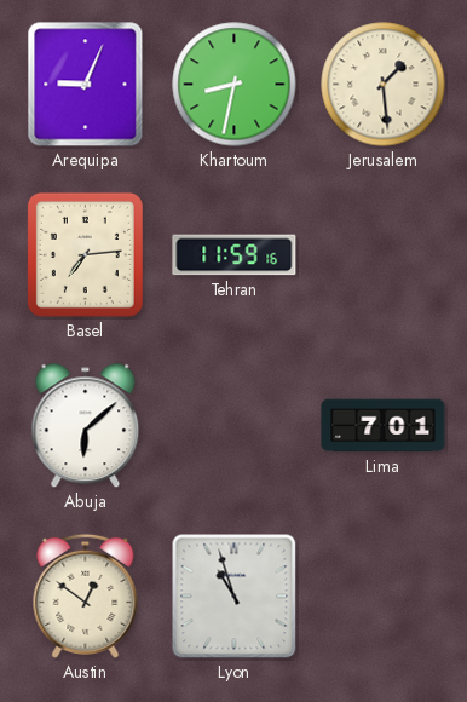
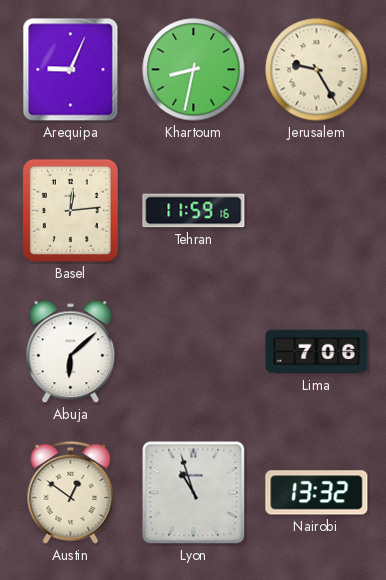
Jerusalem: 1:29 -> 9:25
Basel: 7:14 -> 12:14
Lima: 7:01 -> 7:06
Nairobi: none -> 13:32
